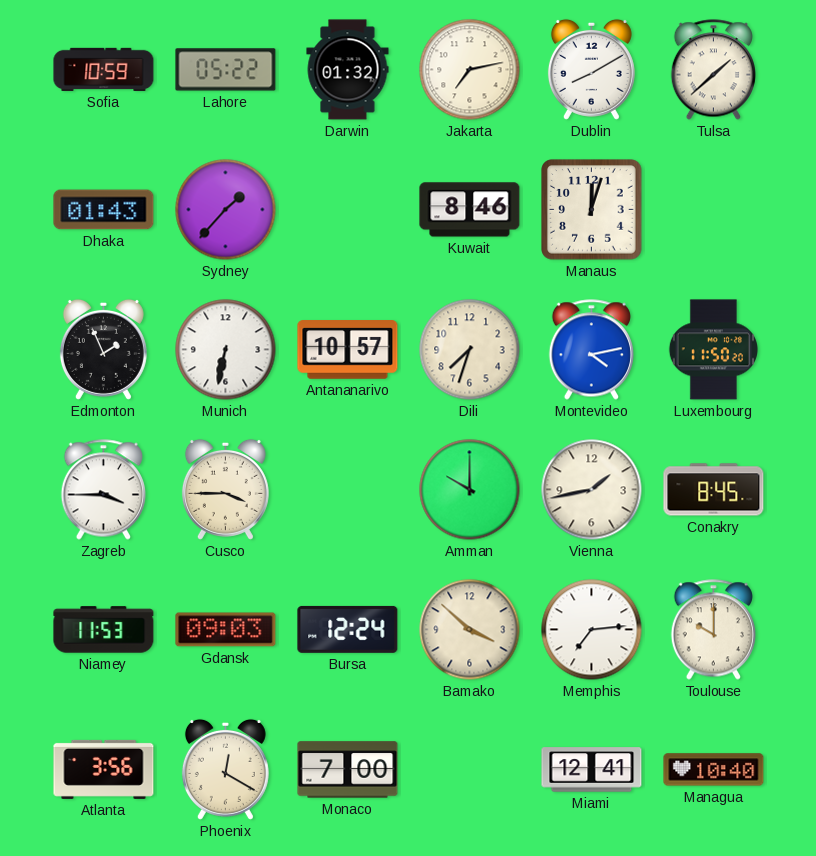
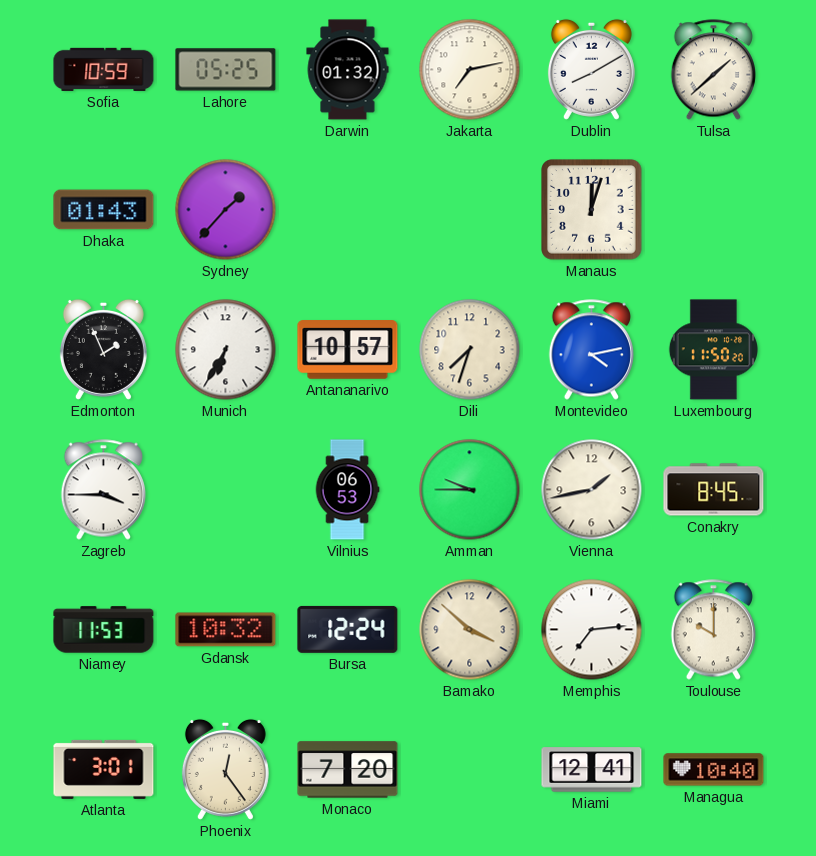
Lahore: 05:22 -> 05:25
Kuwait: 8:46 -> none
Munich: 6:32 -> 6:35
Cusco: 3:45 -> none
Vilnius: none -> 06:53
Amman: 10:00 -> 9:45
Gdansk: 09:03 -> 10:32
Atlanta: 3:56 -> 3:01
Phoenix: 12:20 -> 12:24
Monaco: 7:00 -> 7:20
